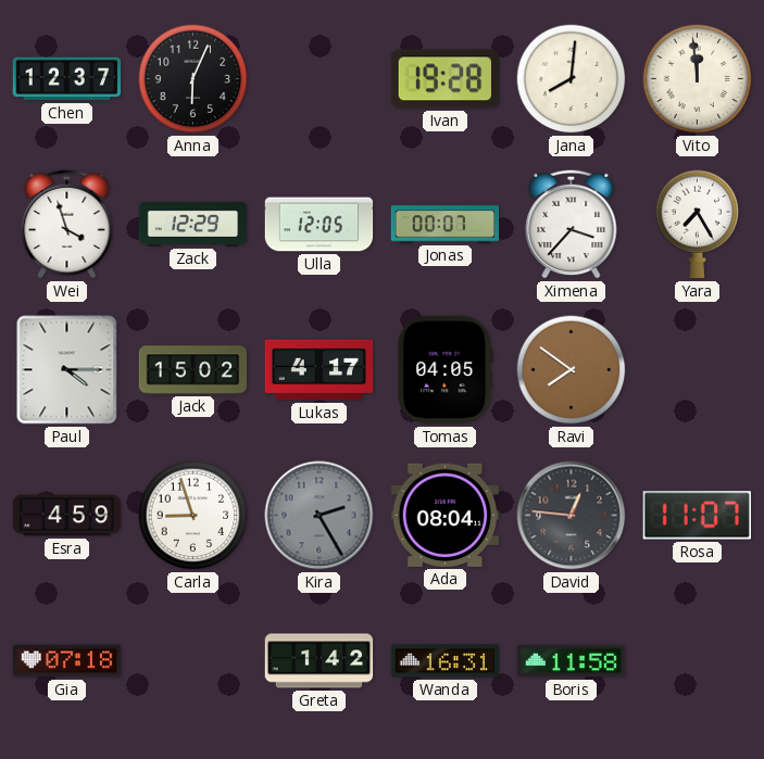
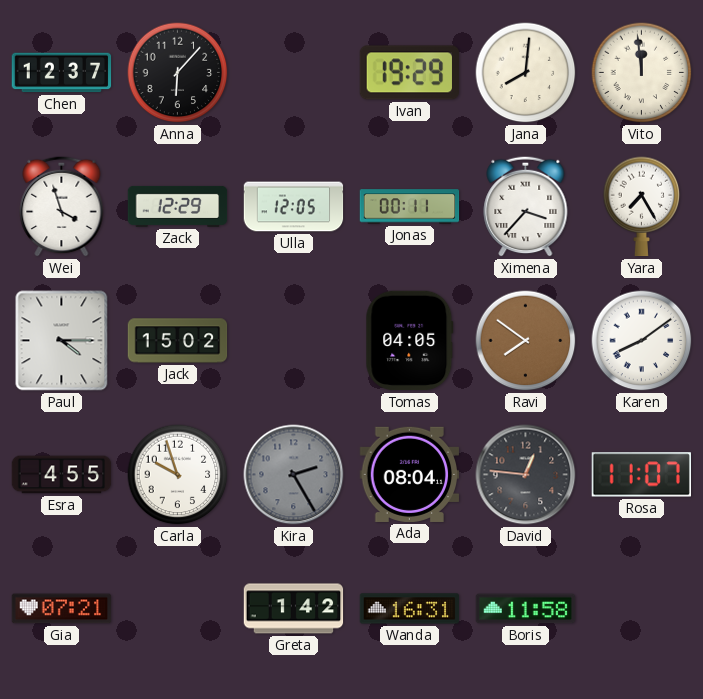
Anna: 6:04 -> 6:07
Ivan: 19:28 -> 19:29
Jonas: 00:07 -> 00:11
Lukas: 4:17 -> none
Karen: none -> 8:09
Esra: 4:59 -> 4:55
Carla: 8:57 -> 9:57
Gia: 07:18 -> 07:21
